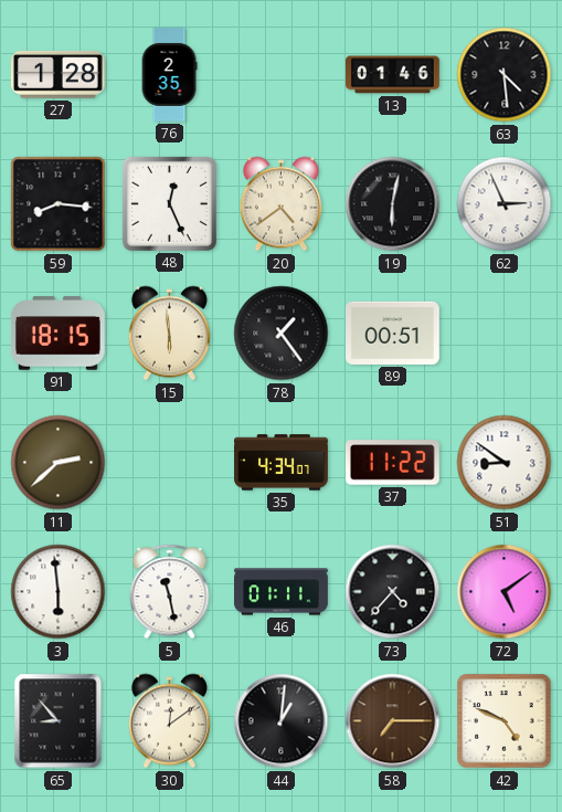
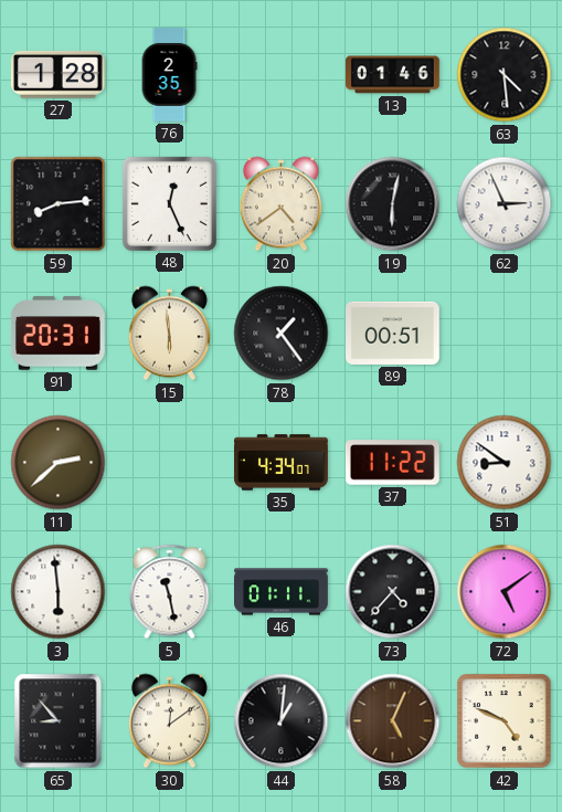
59: 8:16 -> 8:14
91: 18:15 -> 20:31
58: 7:15 -> 5:04
